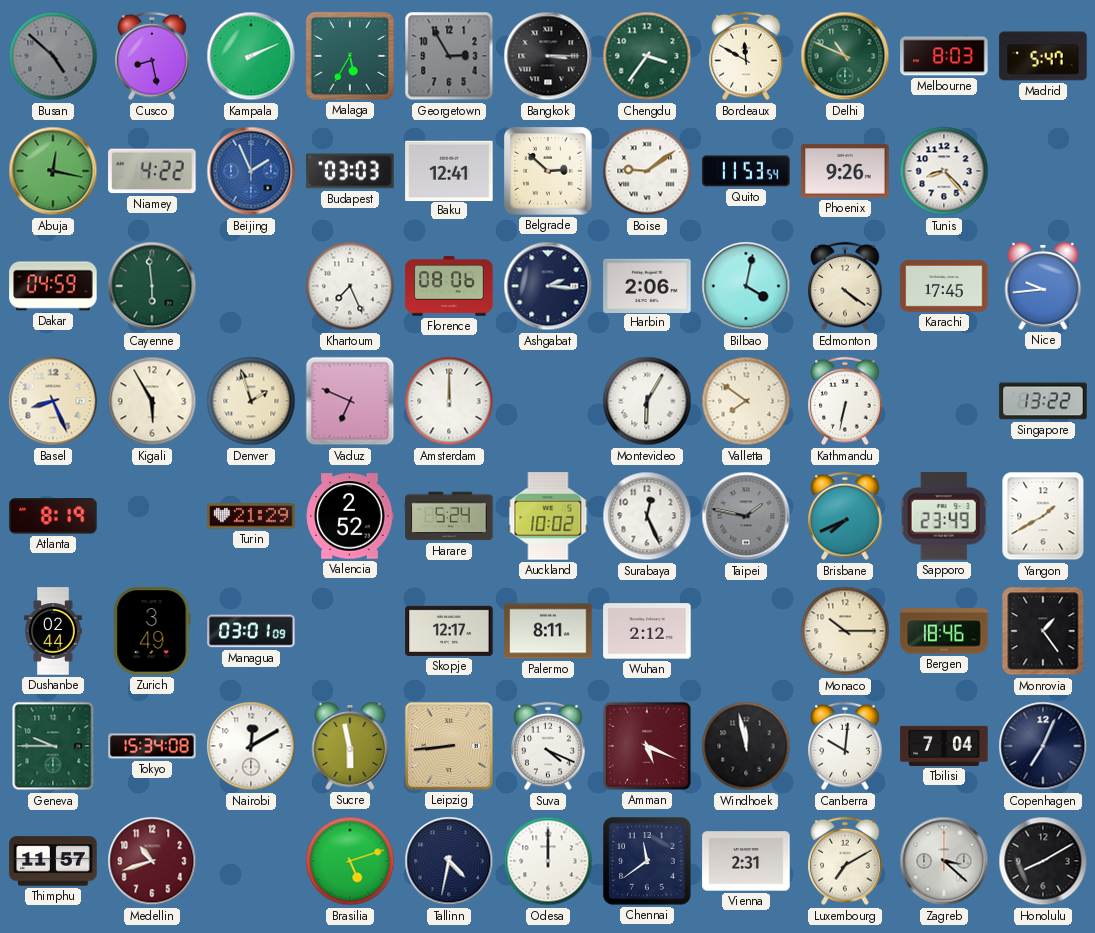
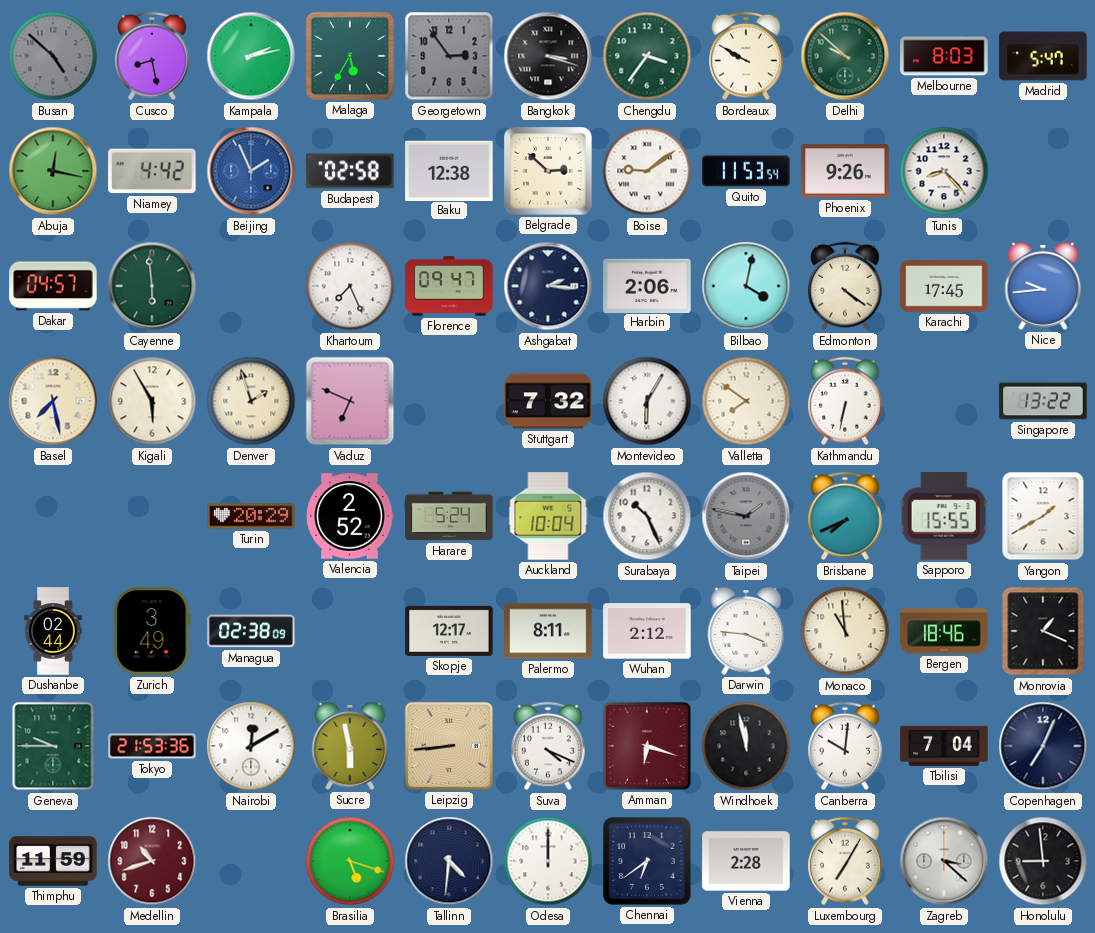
Kampala: 2:11 -> 2:13
Georgetown: 2:55 -> 2:54
Bangkok: 3:15 -> 3:18
Bordeaux: 11:50 -> 9:50
Delhi: 10:49 -> 9:52
Niamey: 4:22 -> 4:42
Budapest: 03:03 -> 02:58
Baku: 12:41 -> 12:38
Dakar: 04:59 -> 04:57
Florence: 08:06 -> 09:47
Basel: 8:26 -> 7:28
Amsterdam: 12:00 -> none
Stuttgart: none -> 7:32
Atlanta: 8:19 -> none
Turin: 21:29 -> 20:29
Auckland: 10:02 -> 10:04
Surabaya: 12:26 -> 10:26
Sapporo: 23:49 -> 15:55
Managua: 03:01 -> 02:38
Darwin: none -> 3:46
Monaco: 10:15 -> 10:59
Monrovia: 1:24 -> 1:19
Tokyo: 15:34 -> 21:53
Amman: 5:19 -> 6:18
Thimphu: 11:57 -> 11:59
Brasilia: 5:12 -> 5:18
Tallinn: 4:32 -> 4:31
Chennai: 11:39 -> 6:39
Vienna: 2:31 -> 2:28
Luxembourg: 7:10 -> 7:05
Honolulu: 8:10 -> 8:59
